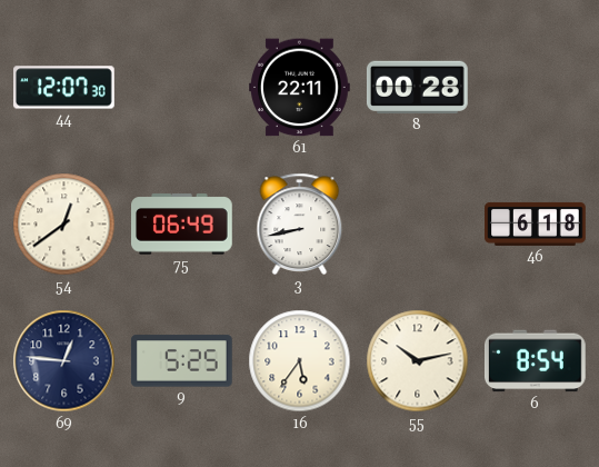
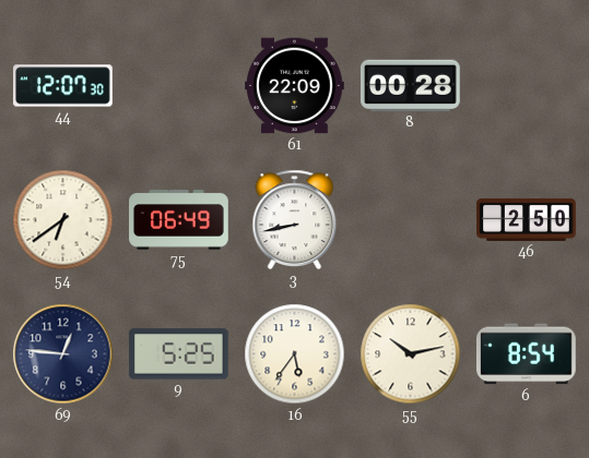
61: 22:11 -> 22:09
54: 12:39 -> 6:39
46: 6:18 -> 2:50
